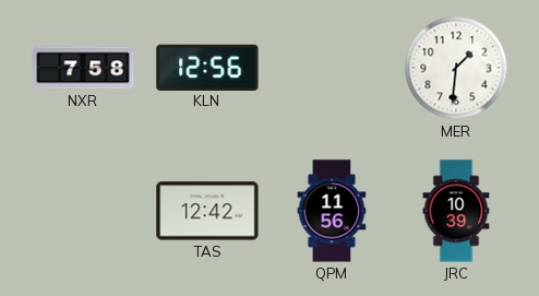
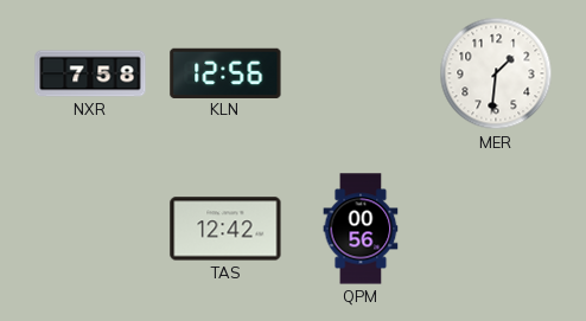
QPM: 11:56 -> 00:56
JRC: 10:39 -> none
